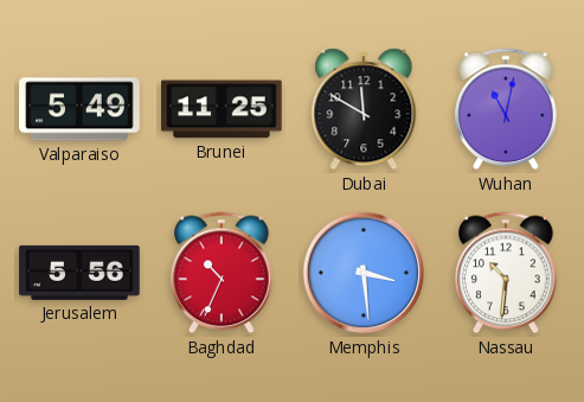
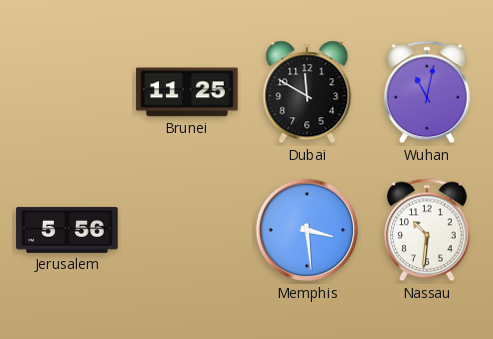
Valparaiso: 5:49 -> none
Baghdad: 10:34 -> none
